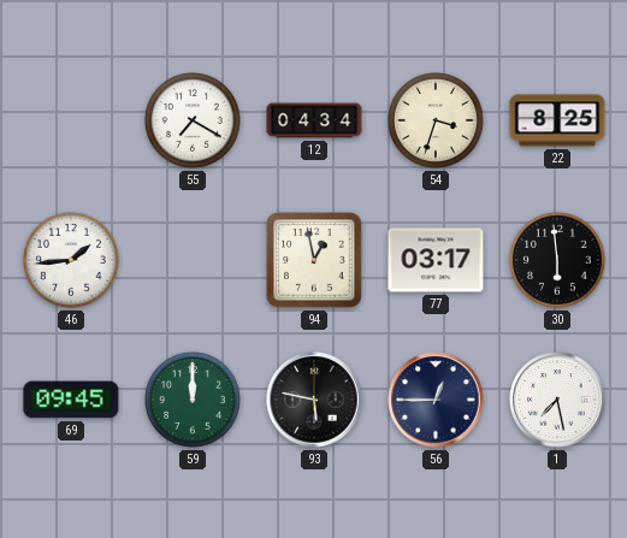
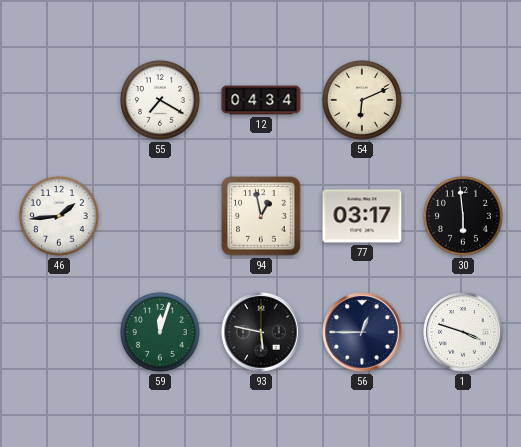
54: 3:33 -> 6:11
22: 8:25 -> none
69: 09:45 -> none
59: 12:00 -> 12:03
1: 7:28 -> 3:48
